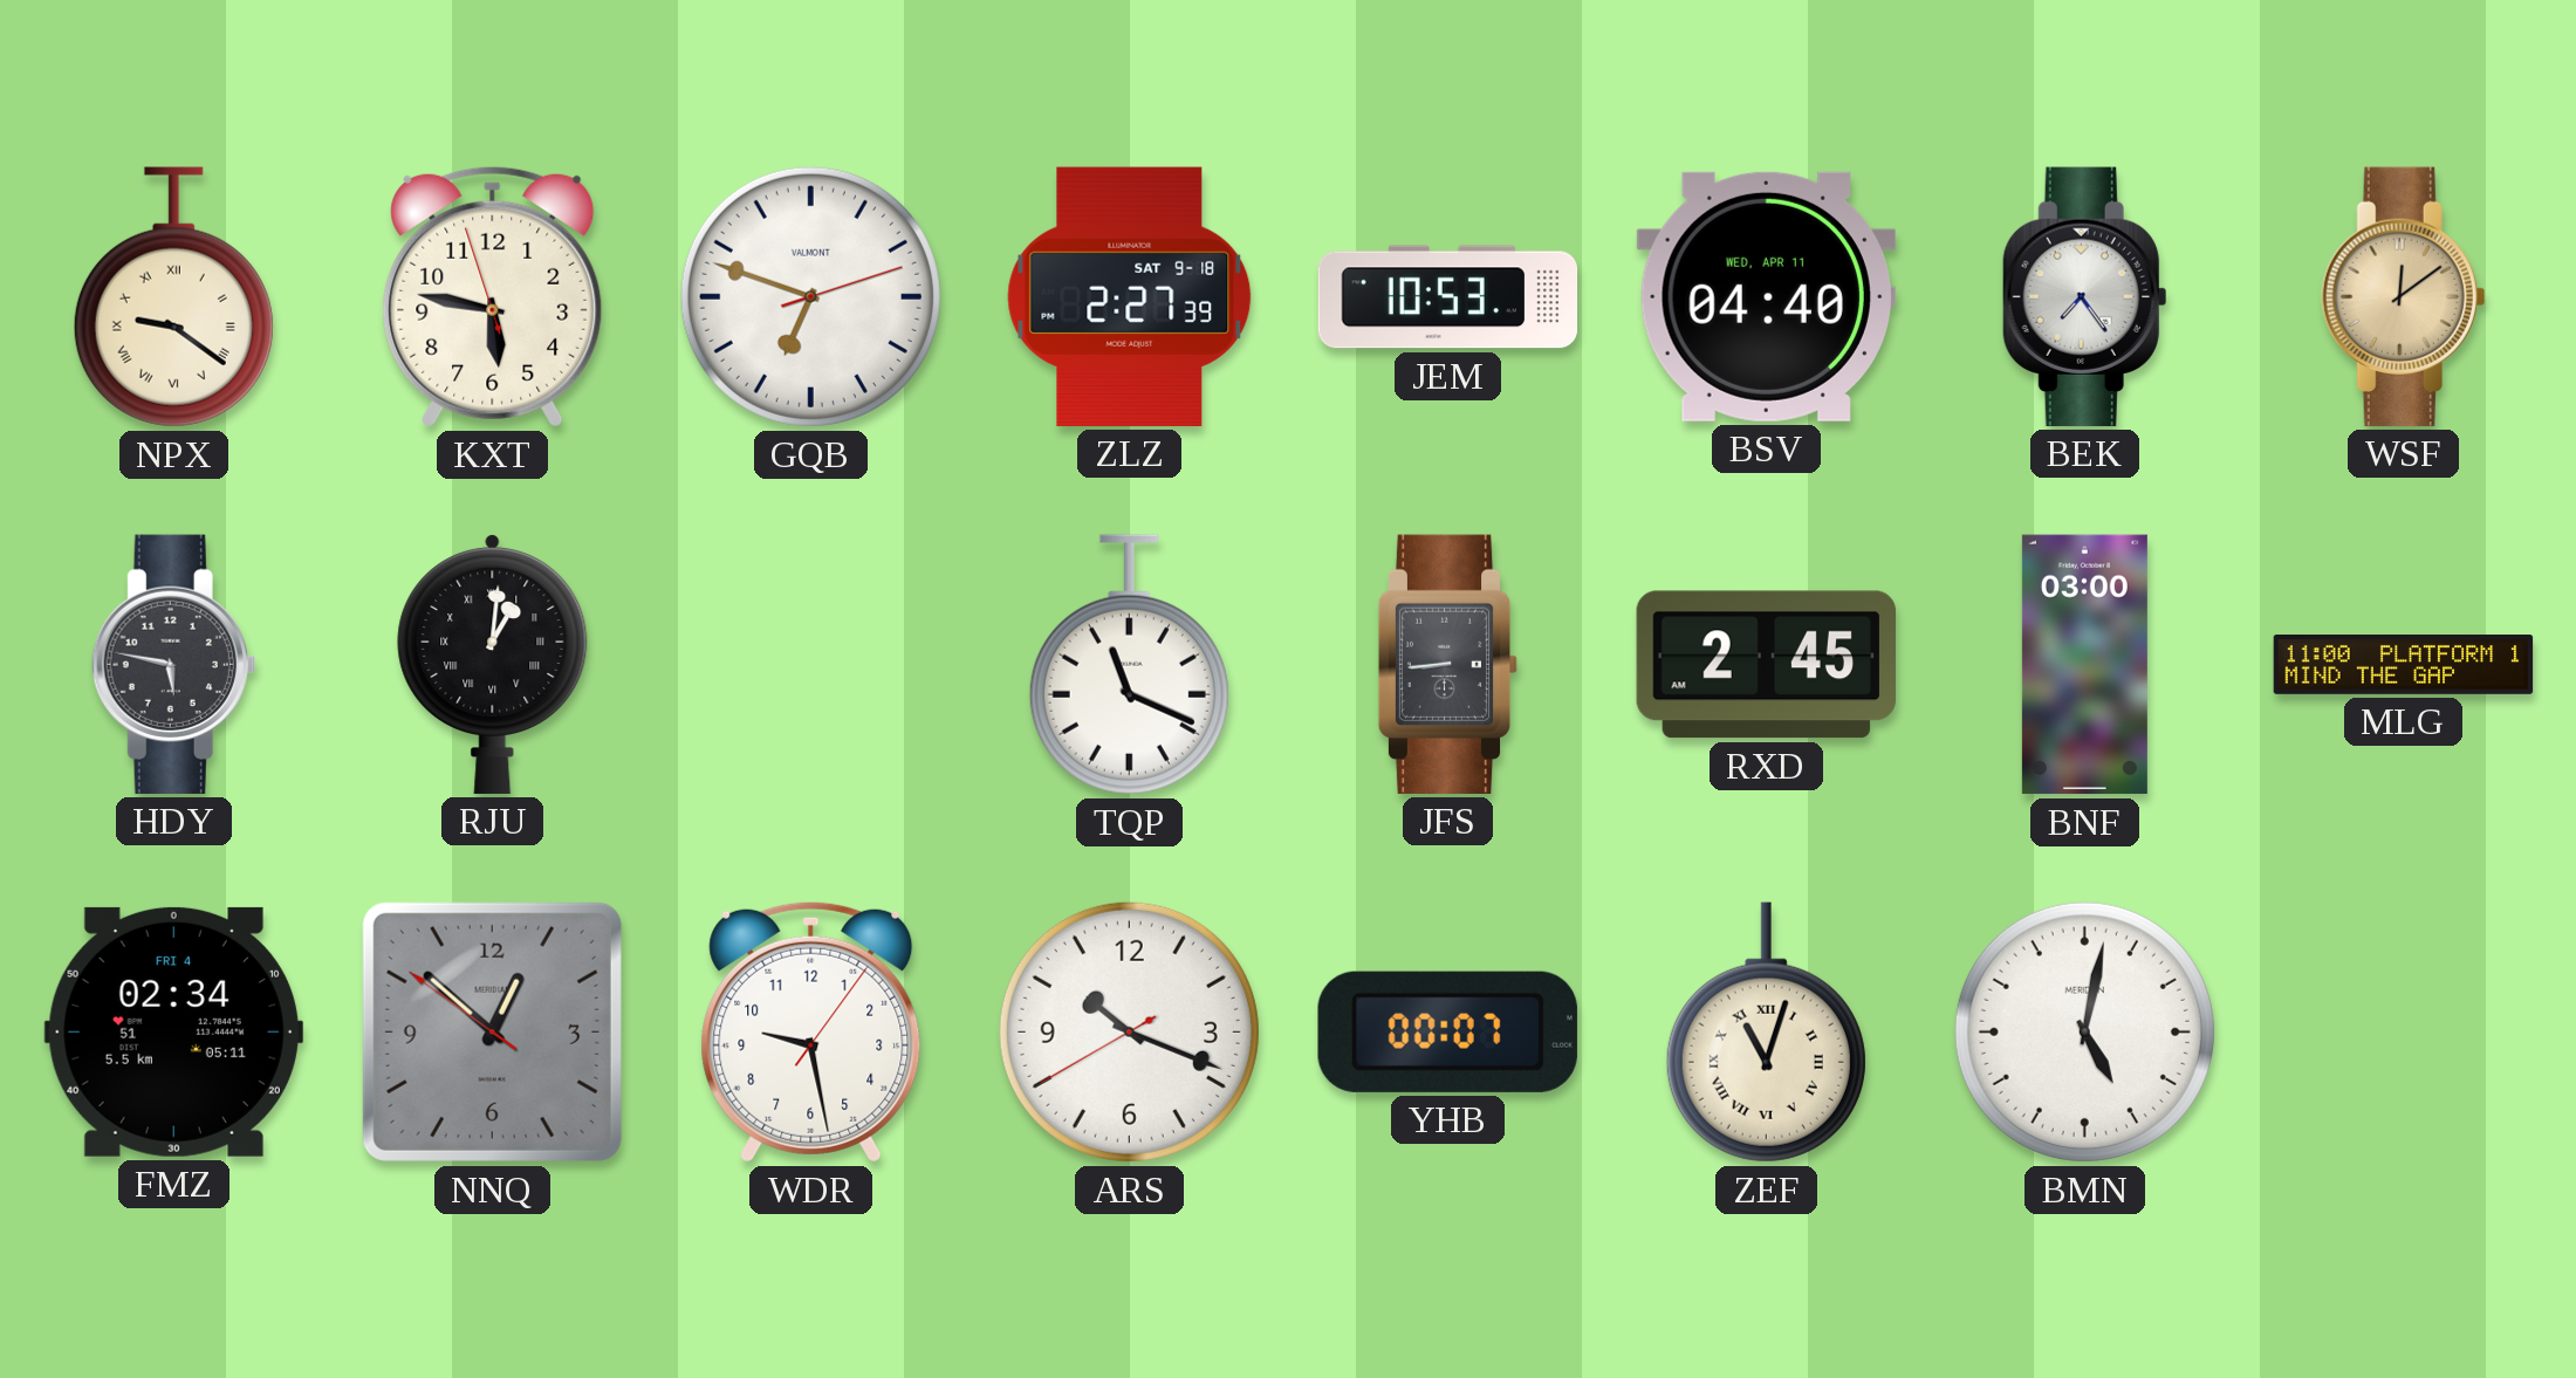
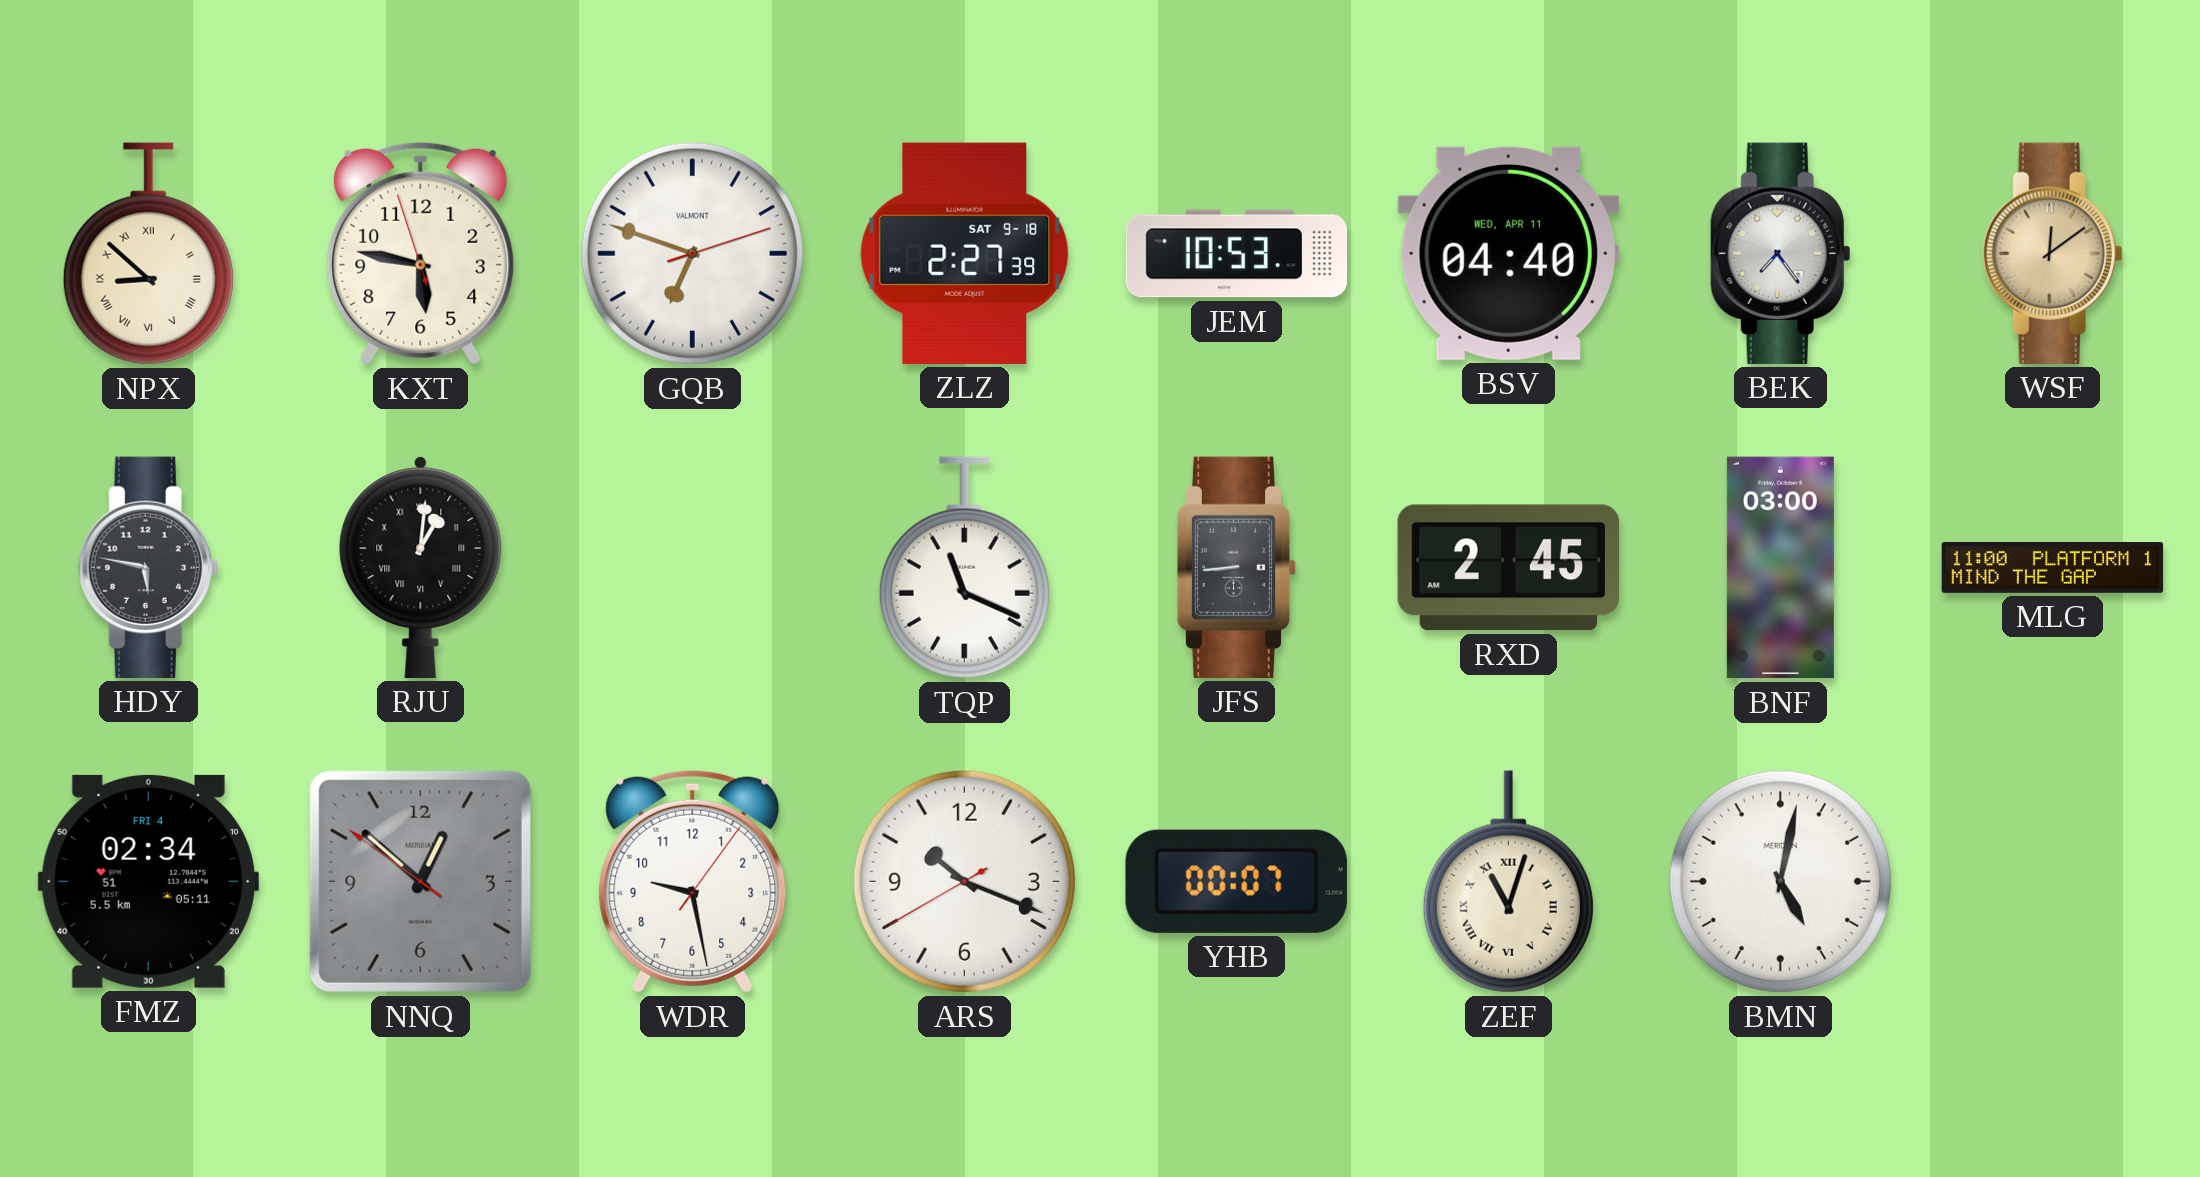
NPX: 9:21 -> 8:52
